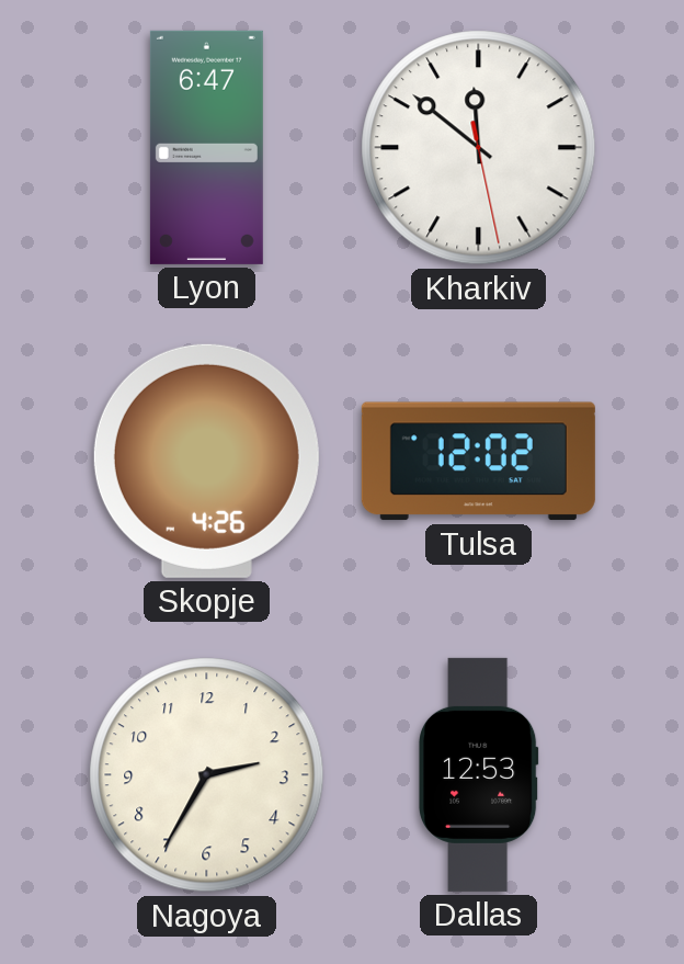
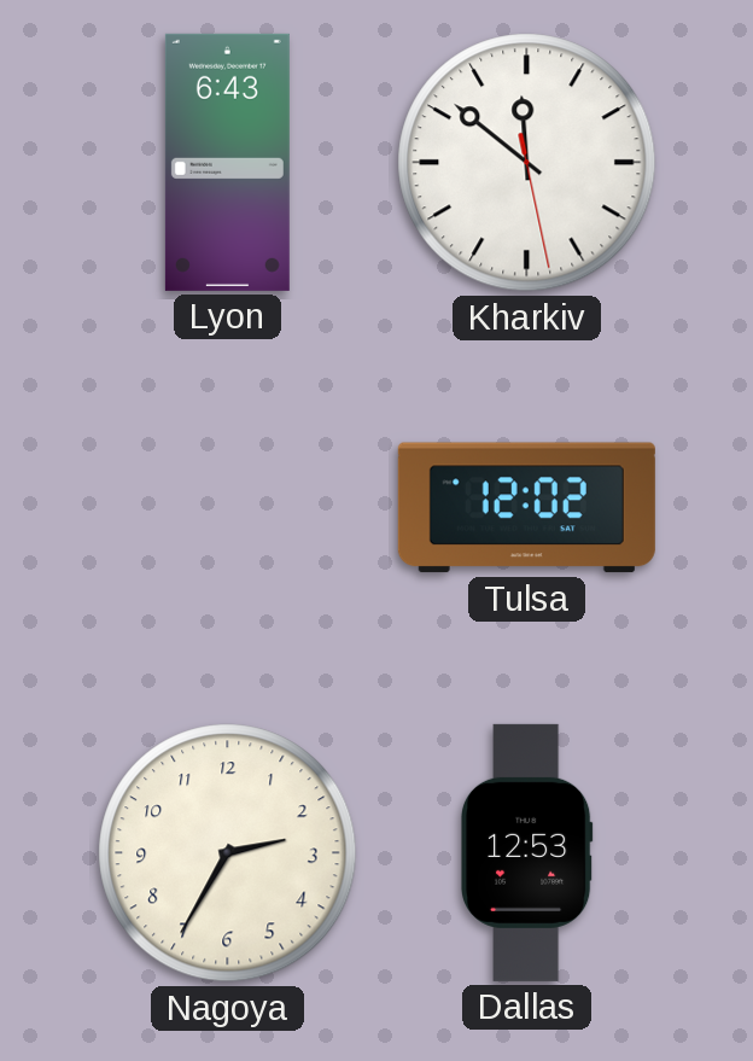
Lyon: 6:47 -> 6:43
Skopje: 4:26 -> none
